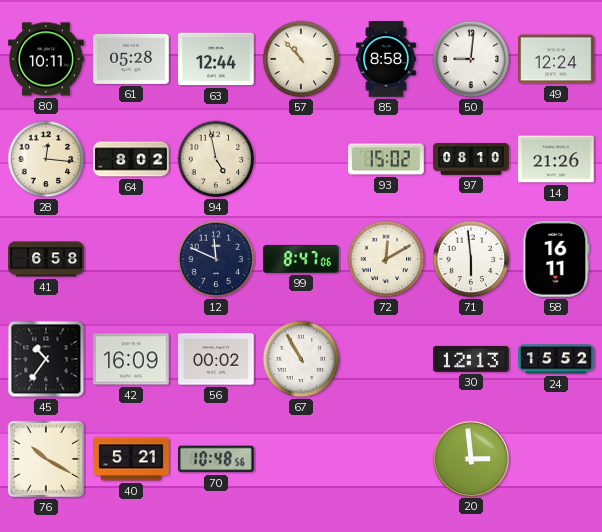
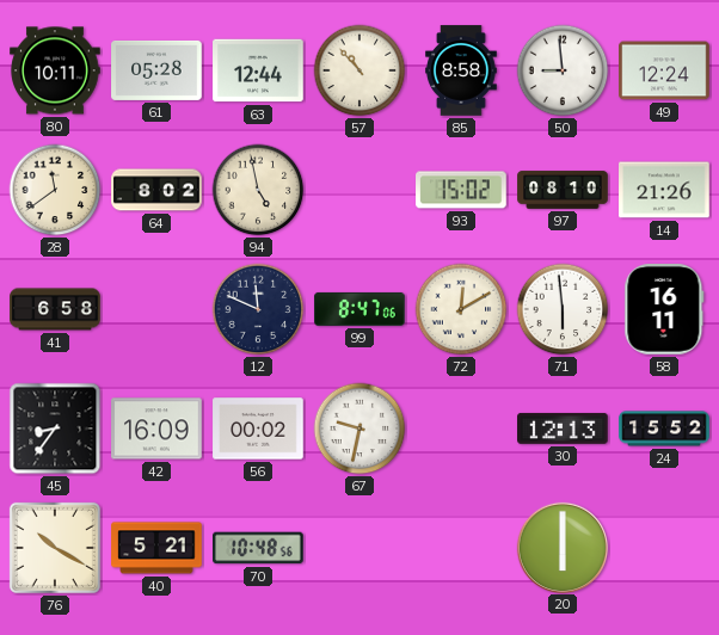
50: 9:01 -> 8:59
28: 12:16 -> 11:39
45: 10:36 -> 8:36
67: 10:55 -> 9:32
20: 2:59 -> 6:00
